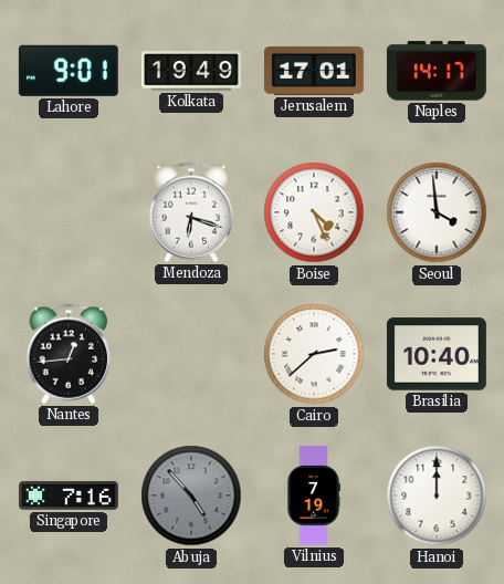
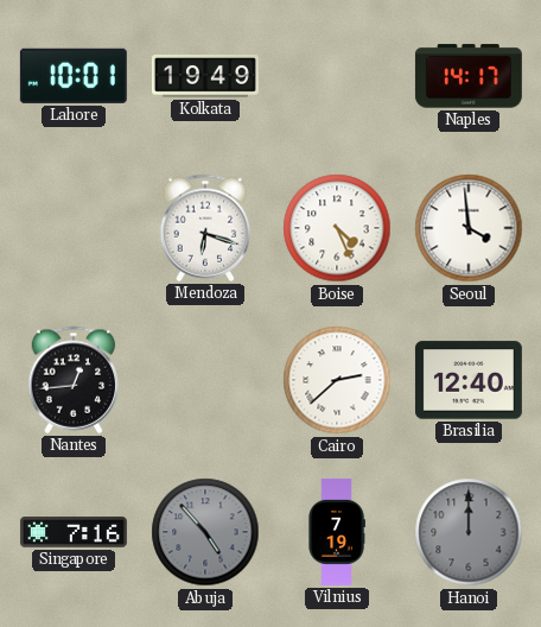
Lahore: 9:01 -> 10:01
Jerusalem: 17:01 -> none
Brasilia: 10:40 -> 12:40
Hanoi dial: white -> grey
